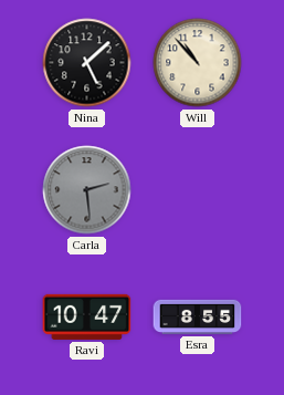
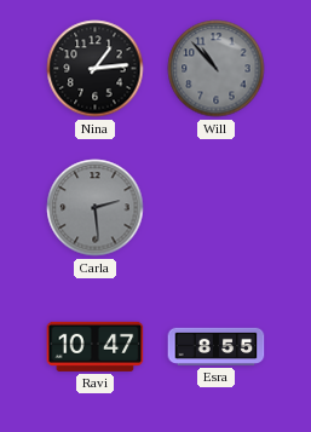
Nina: 5:08 -> 1:14
Will dial: cream -> grey
